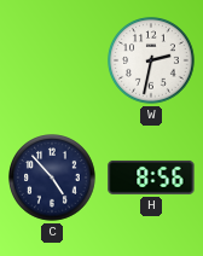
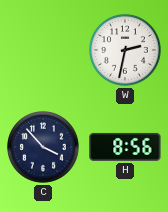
C: 4:53 -> 3:53
